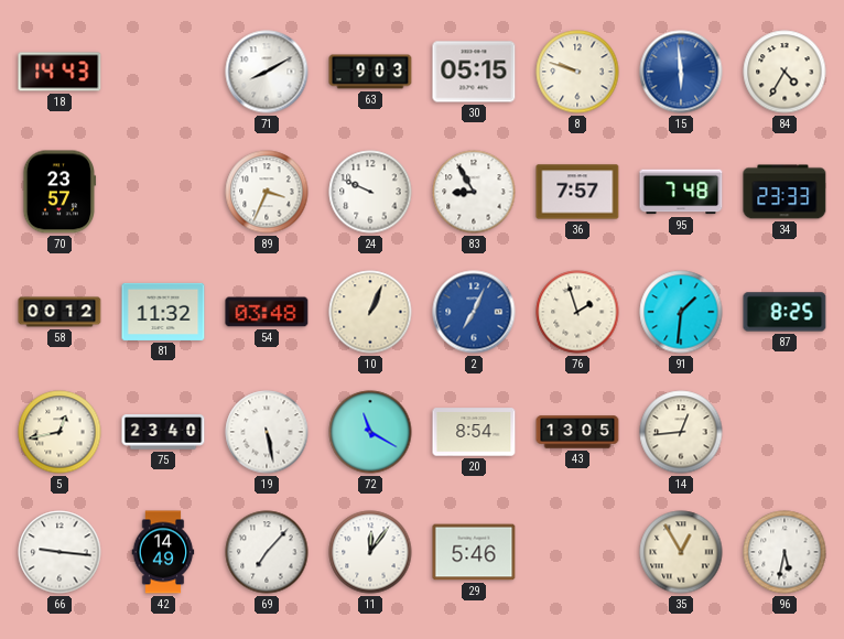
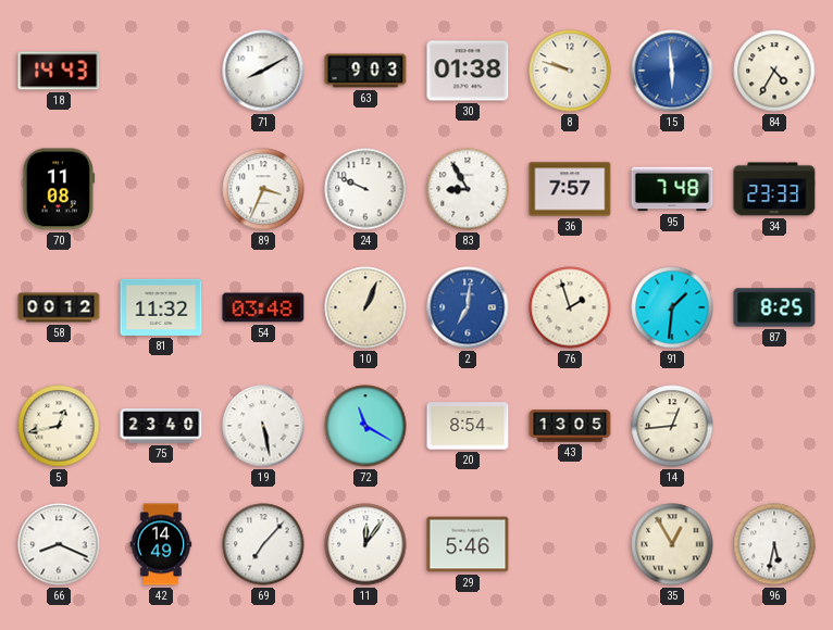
30: 05:15 -> 01:38
70: 23:57 -> 11:08
2: 7:04 -> 7:01
66: 9:16 -> 8:19
